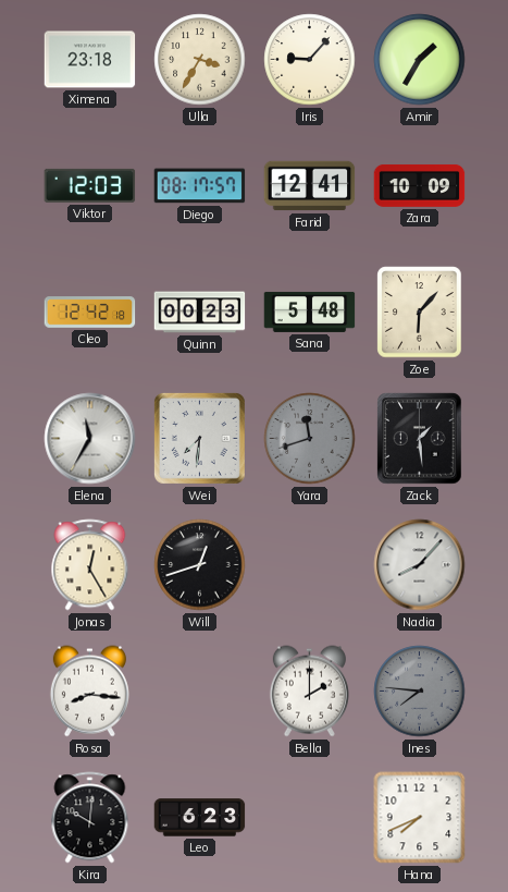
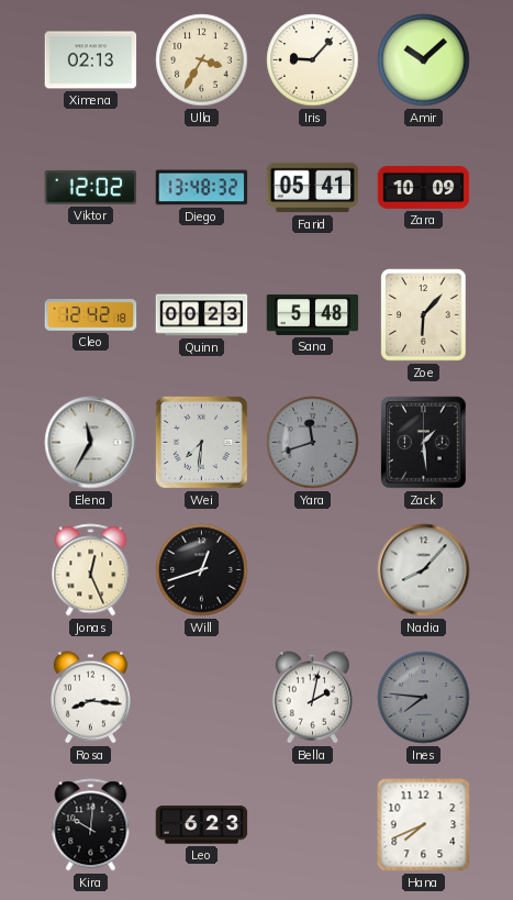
Ximena: 23:18 -> 02:13
Amir: 1:35 -> 10:08
Viktor: 12:03 -> 12:02
Diego: 08:17 -> 13:48
Farid: 12:41 -> 05:41
Jonas: 12:25 -> 12:26
Bella: 2:00 -> 2:02
